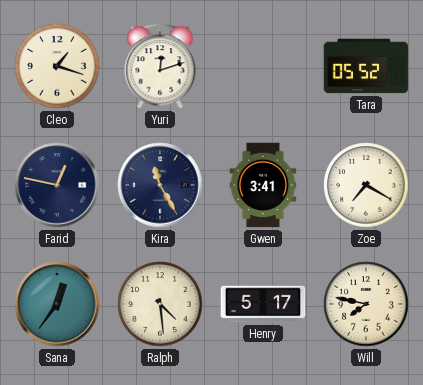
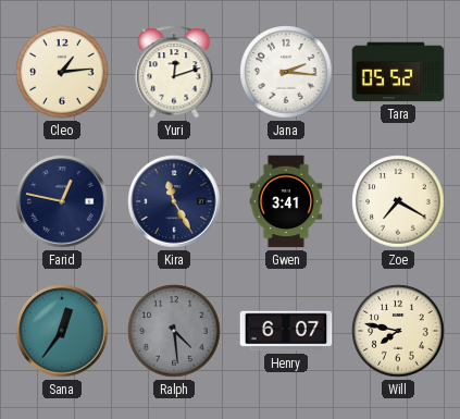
Cleo: 1:18 -> 1:14
Jana: none -> 2:16
Ralph dial: cream -> grey
Henry: 5:17 -> 6:07
